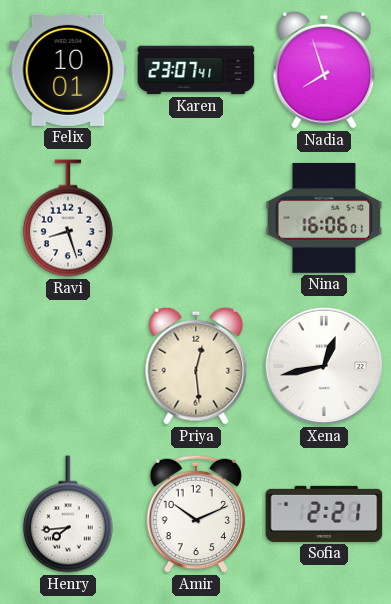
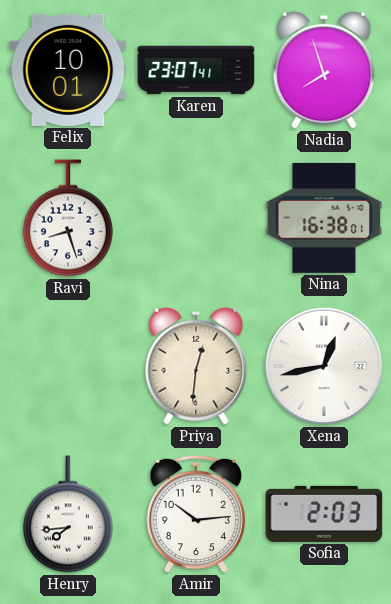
Nina: 16:06 -> 16:38
Priya: 12:29 -> 12:31
Amir: 10:11 -> 10:14
Sofia: 2:21 -> 2:03
